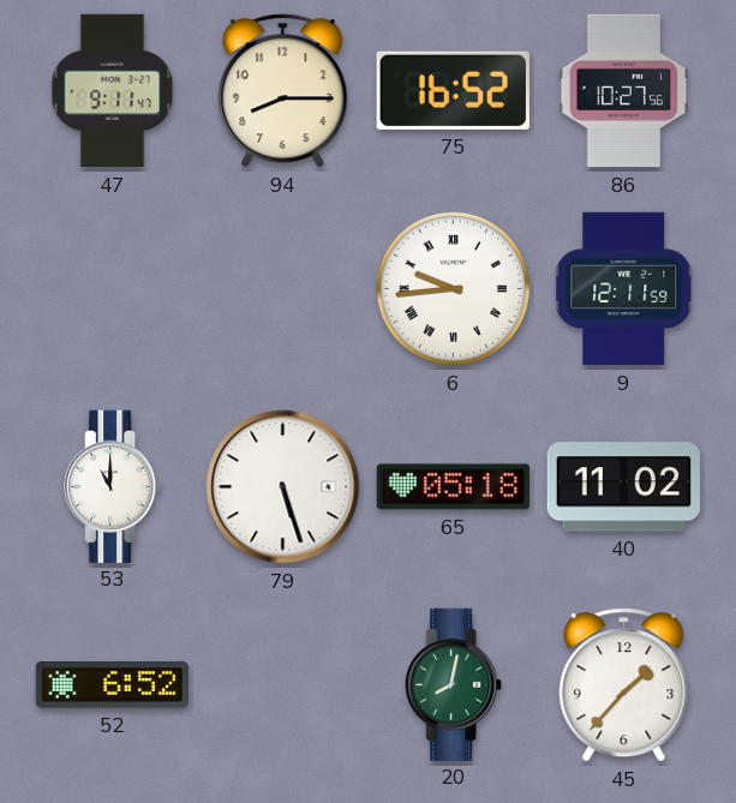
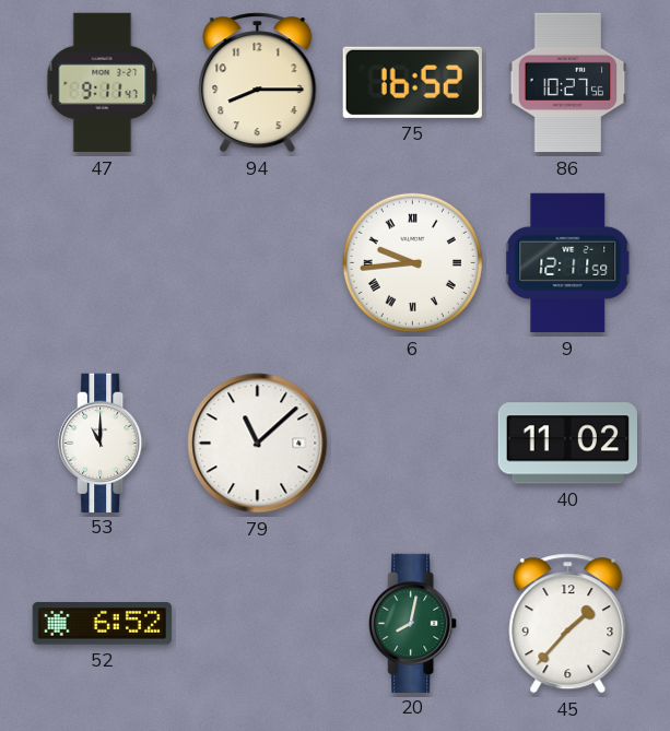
79: 5:27 -> 11:08
65: 05:18 -> none
